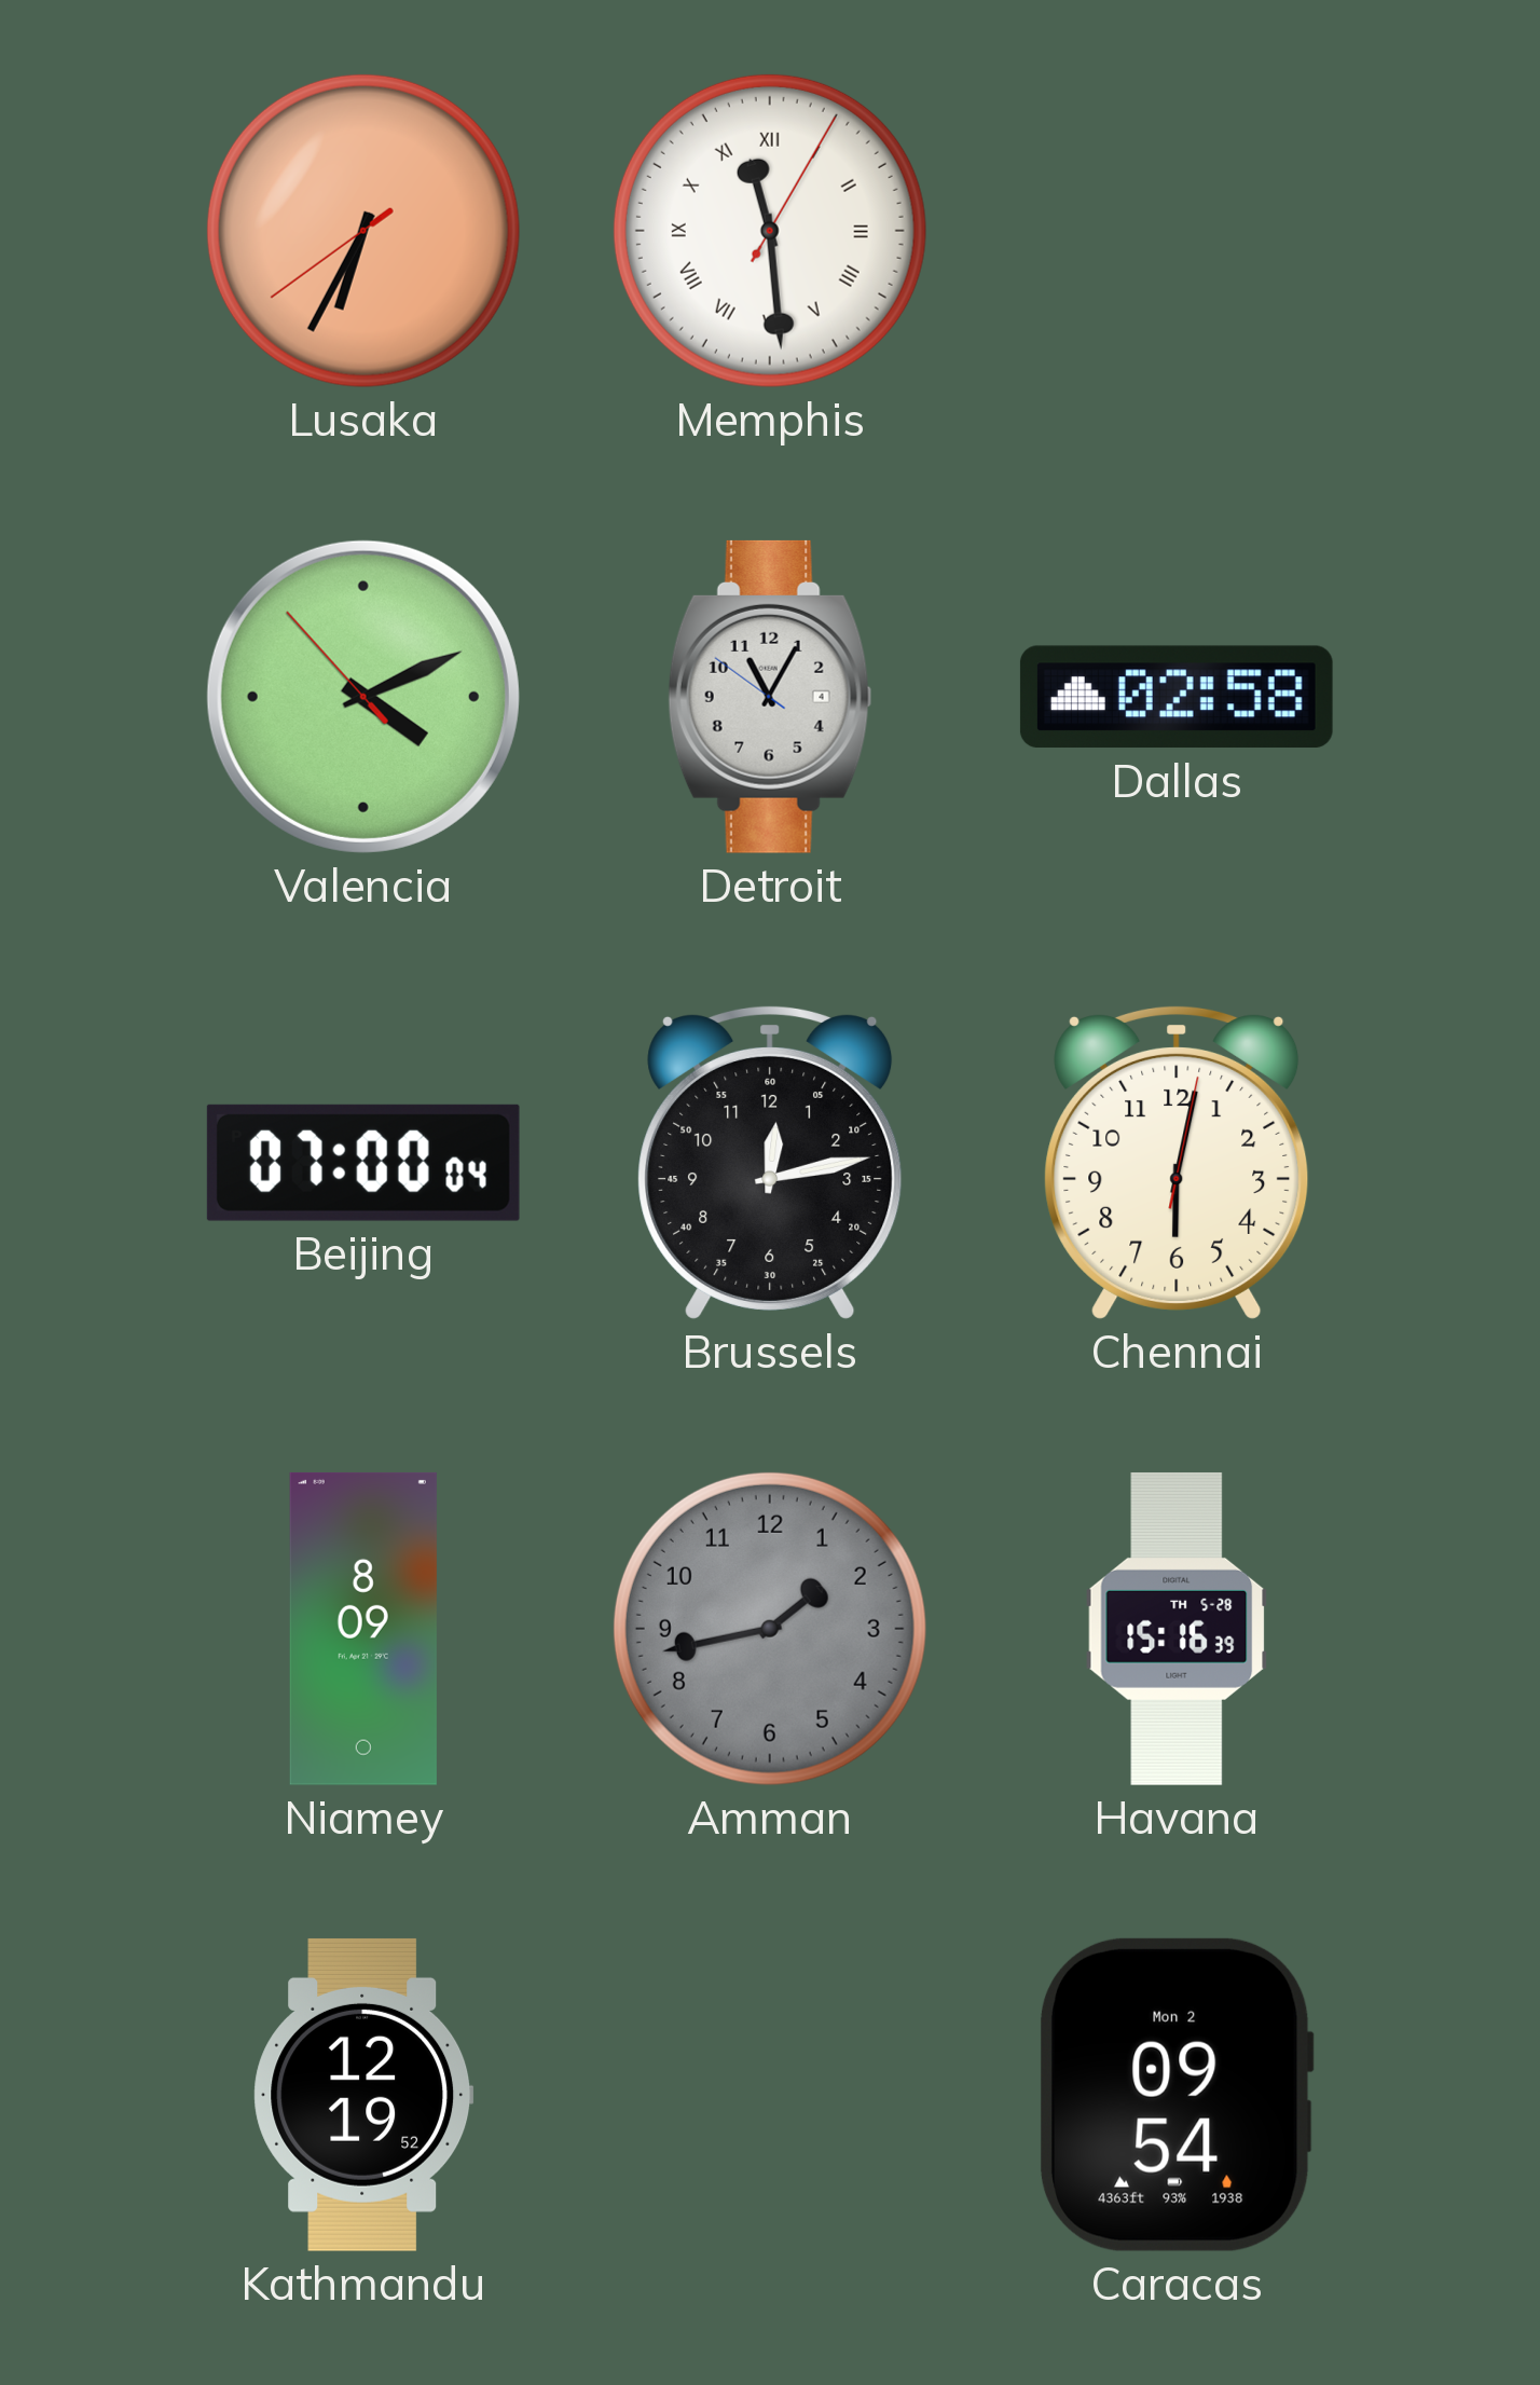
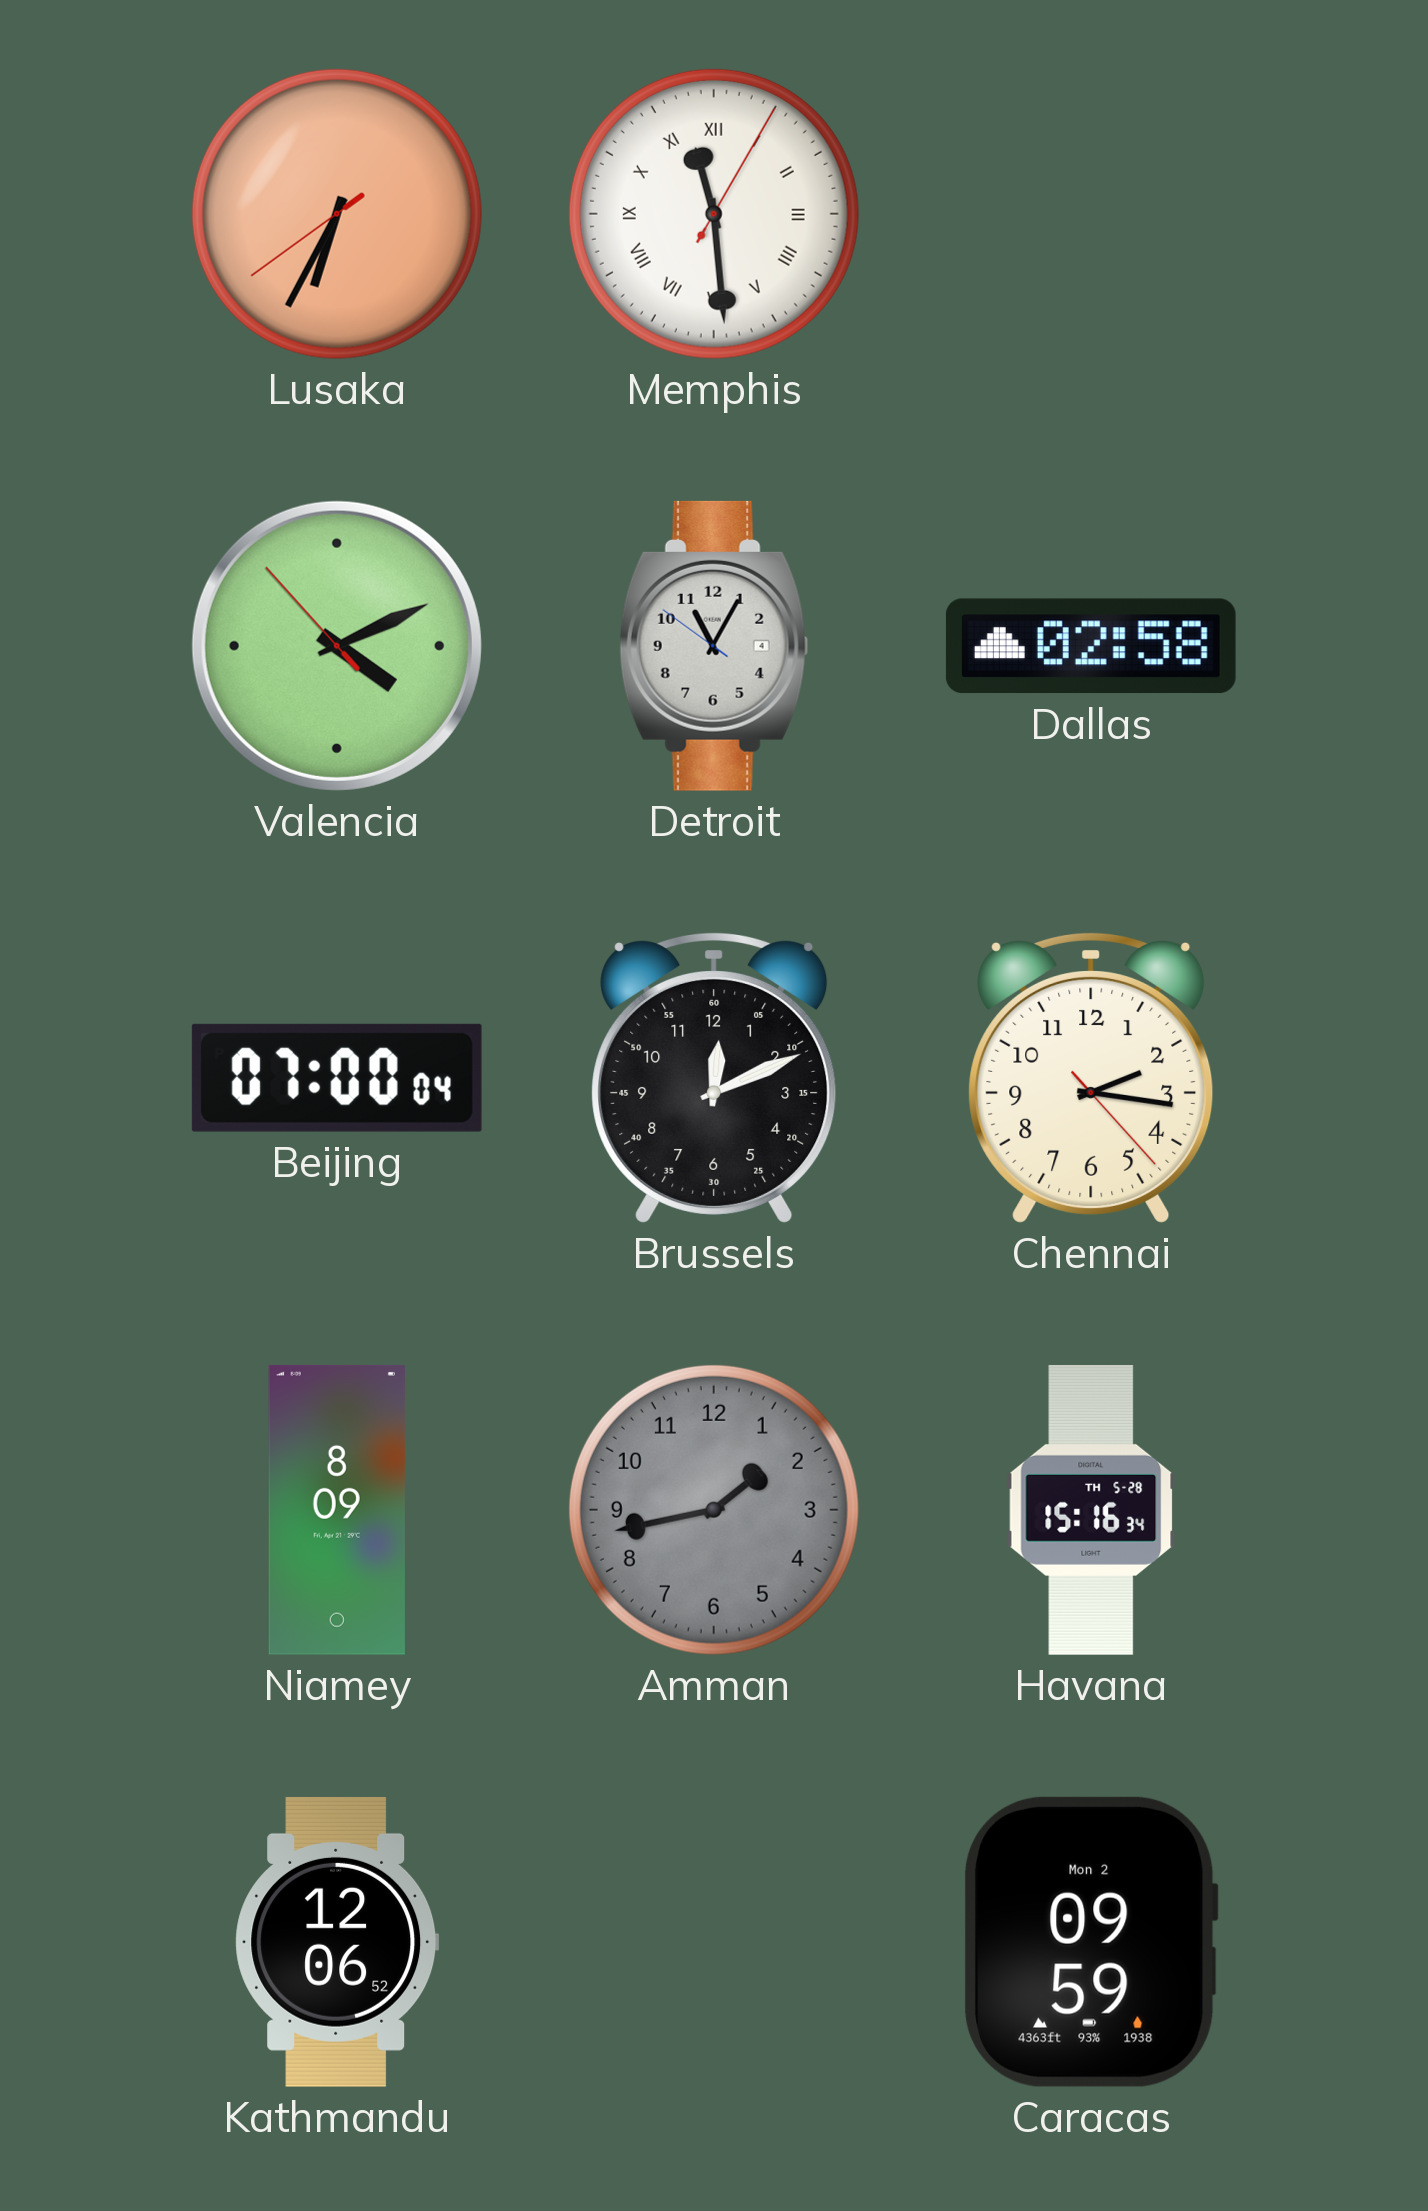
Brussels: 12:13 -> 12:11
Chennai: 6:02 -> 2:16
Havana: 15:16:39 -> 15:16:34
Kathmandu: 12:19 -> 12:06
Caracas: 09:54 -> 09:59
